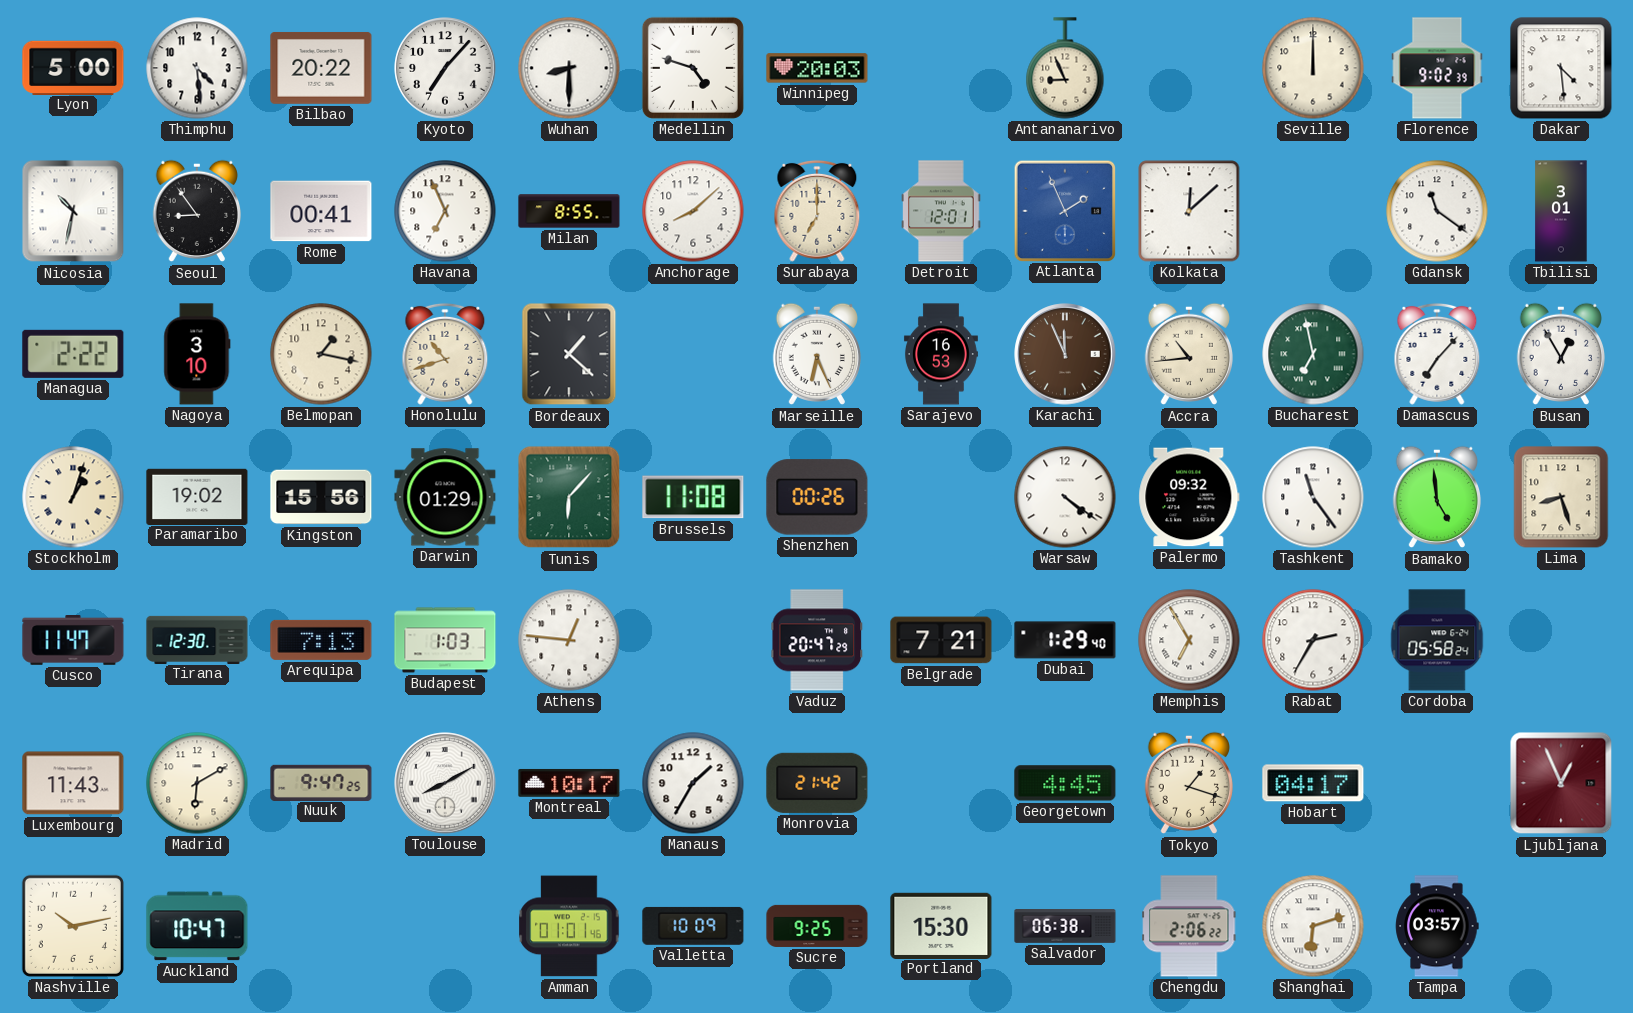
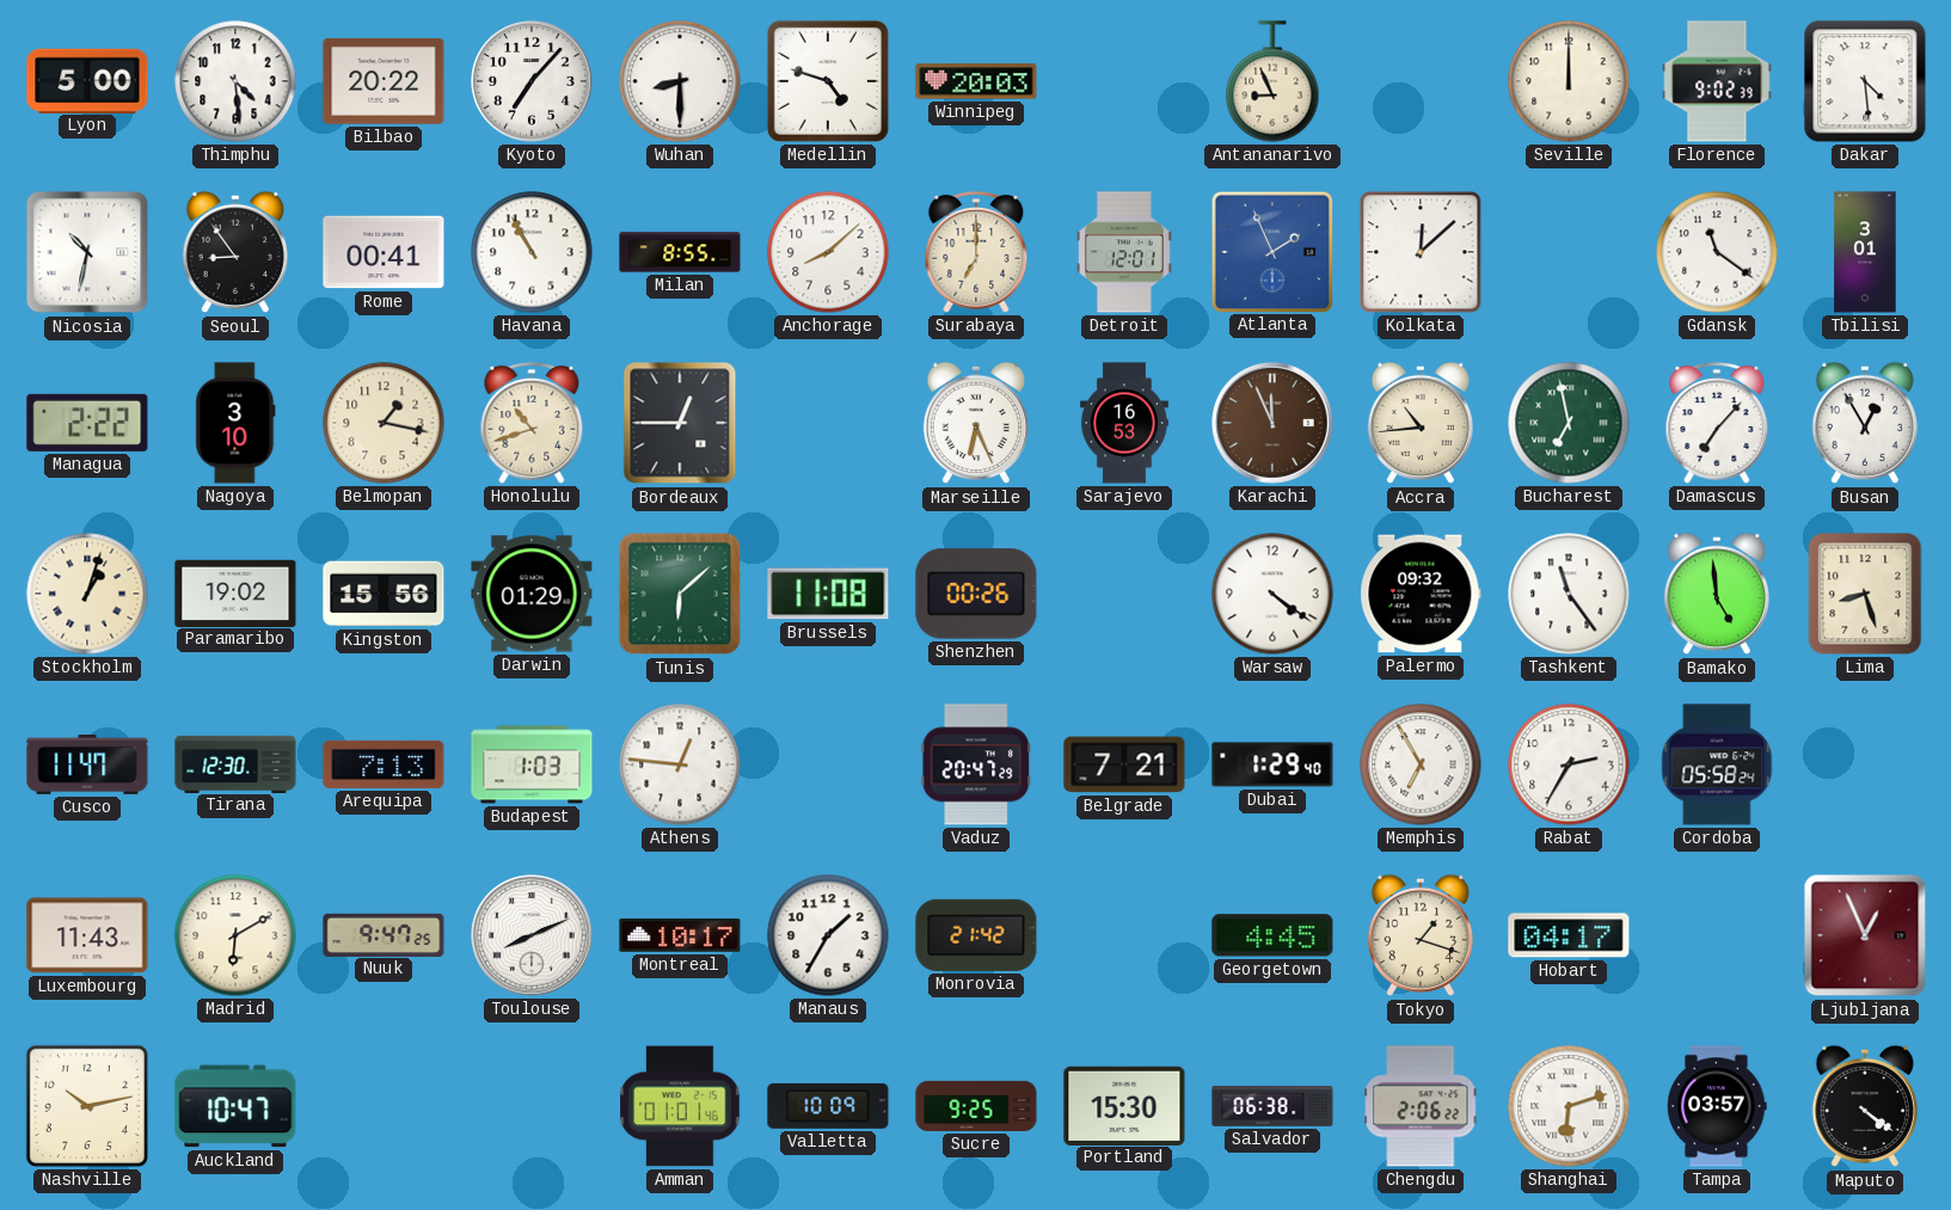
Havana: 6:56 -> 10:55
Bordeaux: 1:22 -> 12:45
Tunis: 6:07 -> 6:08
Toulouse: 8:10 -> 8:11
Maputo: none -> 4:21
